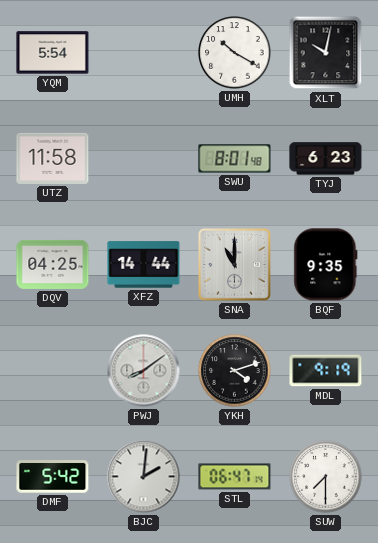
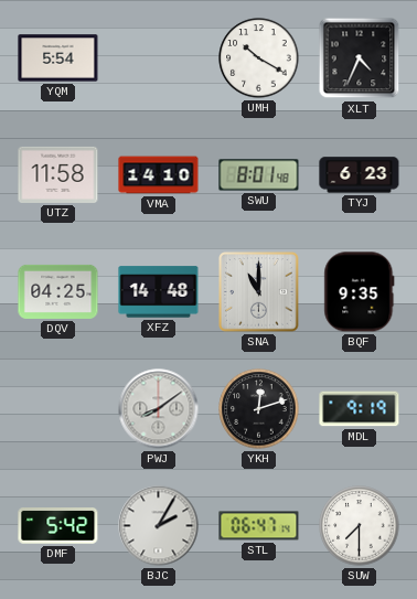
XLT: 10:02 -> 4:34
VMA: none -> 14:10
XFZ: 14:44 -> 14:48
YKH: 4:12 -> 12:12
BJC: 2:01 -> 2:05
